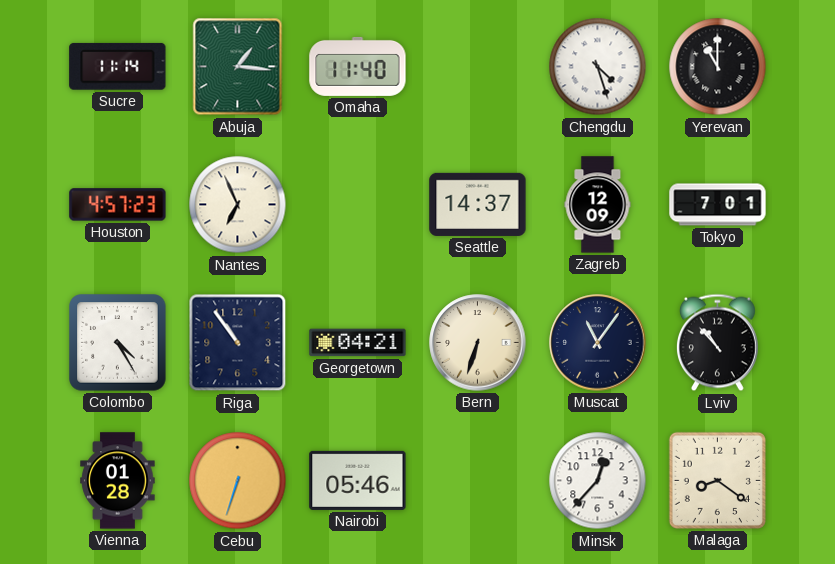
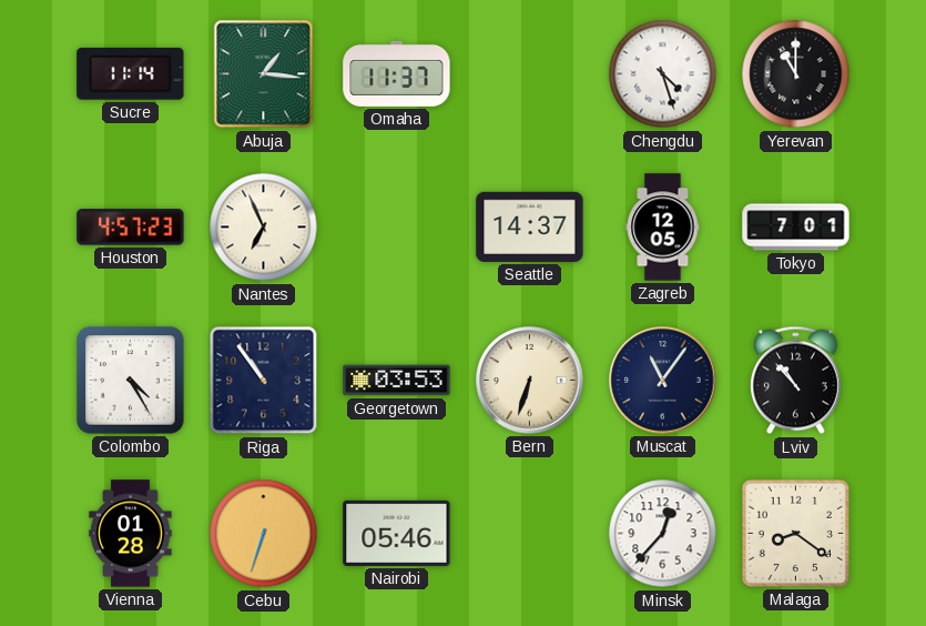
Omaha: 11:40 -> 11:37
Zagreb: 12:09 -> 12:05
Georgetown: 04:21 -> 03:53
